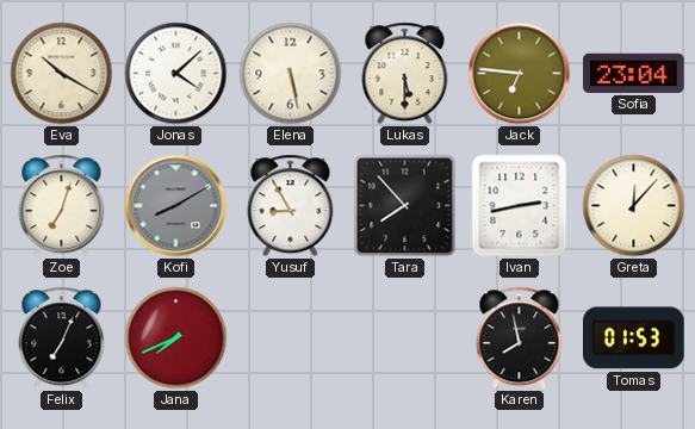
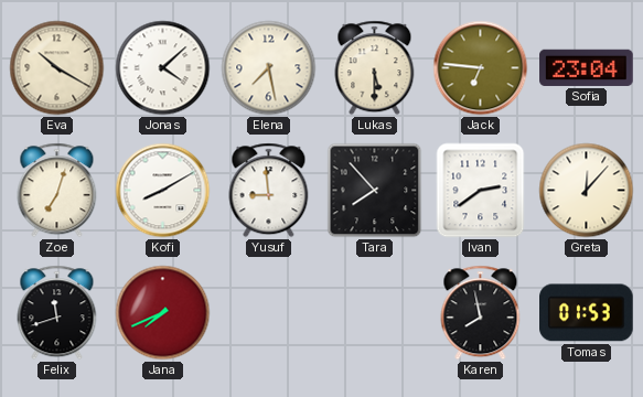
Elena: 5:28 -> 7:28
Kofi dial: grey -> white
Yusuf: 8:55 -> 8:59
Ivan: 2:43 -> 2:39
Felix: 7:04 -> 11:42
